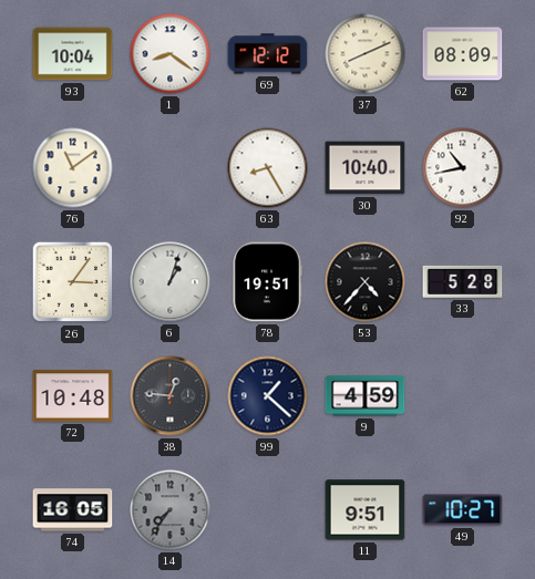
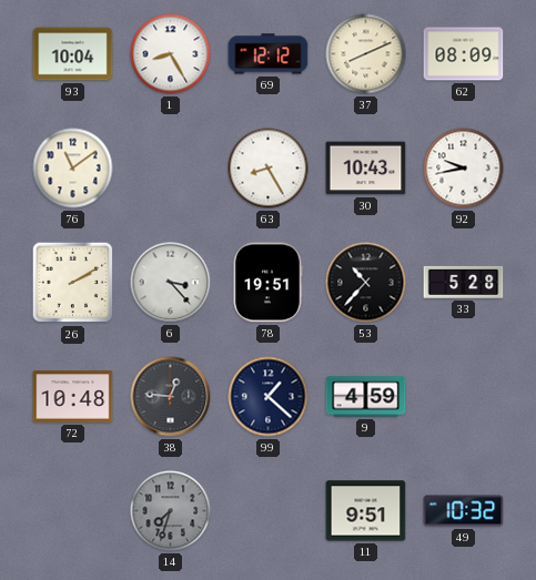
1: 8:21 -> 8:25
30: 10:40 -> 10:43
92: 10:43 -> 9:43
26: 3:06 -> 2:10
6: 1:03 -> 3:23
53: 4:37 -> 10:37
74: 16:05 -> none
14: 7:36 -> 7:33
49: 10:27 -> 10:32
